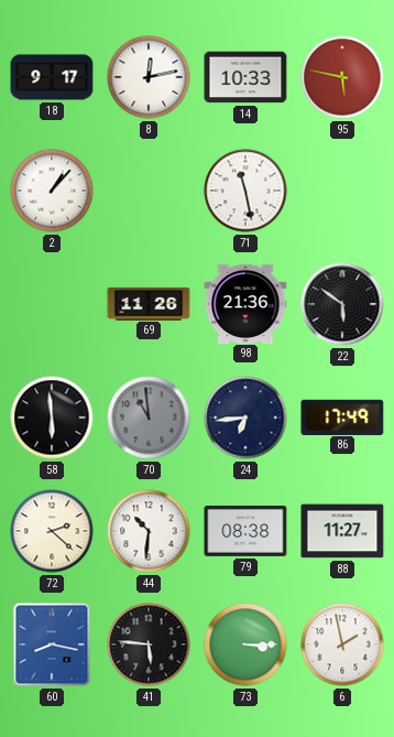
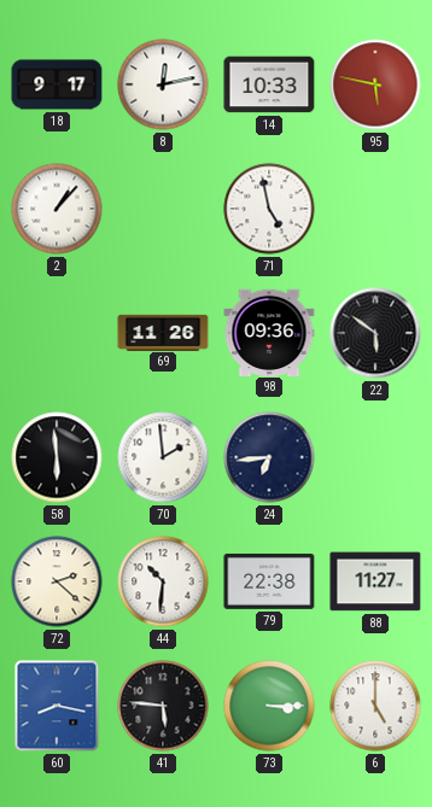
71: 11:28 -> 4:58
98: 21:36 -> 09:36
70: 10:59 -> 1:59
70 dial: grey -> white
86: 17:49 -> none
79: 08:38 -> 22:38
6: 1:58 -> 5:00
